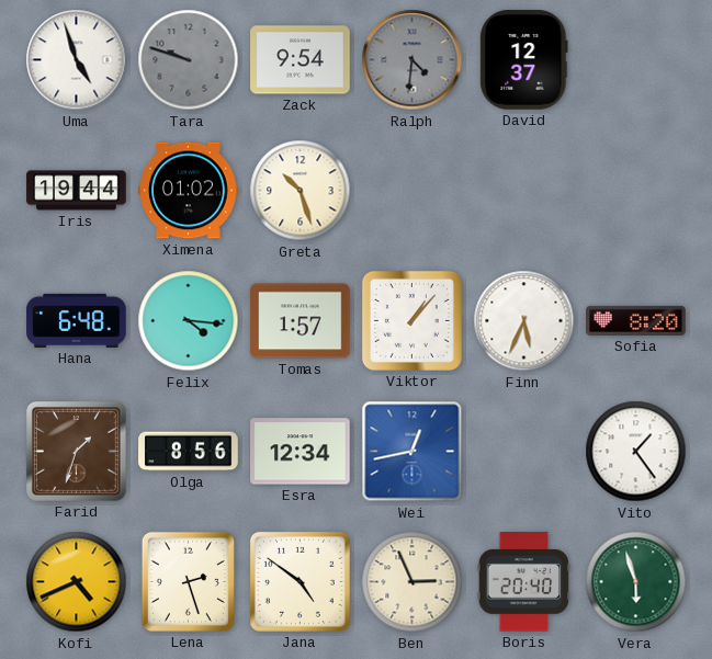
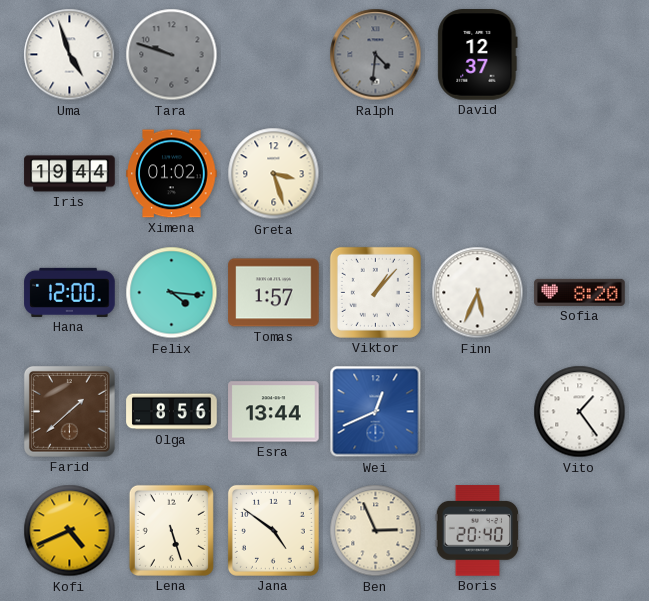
Zack: 9:54 -> none
Greta: 10:27 -> 3:27
Hana: 6:48 -> 12:00
Farid: 1:33 -> 1:38
Esra: 12:34 -> 13:44
Wei: 12:43 -> 12:41
Lena: 2:27 -> 5:27
Vera: 5:57 -> none
